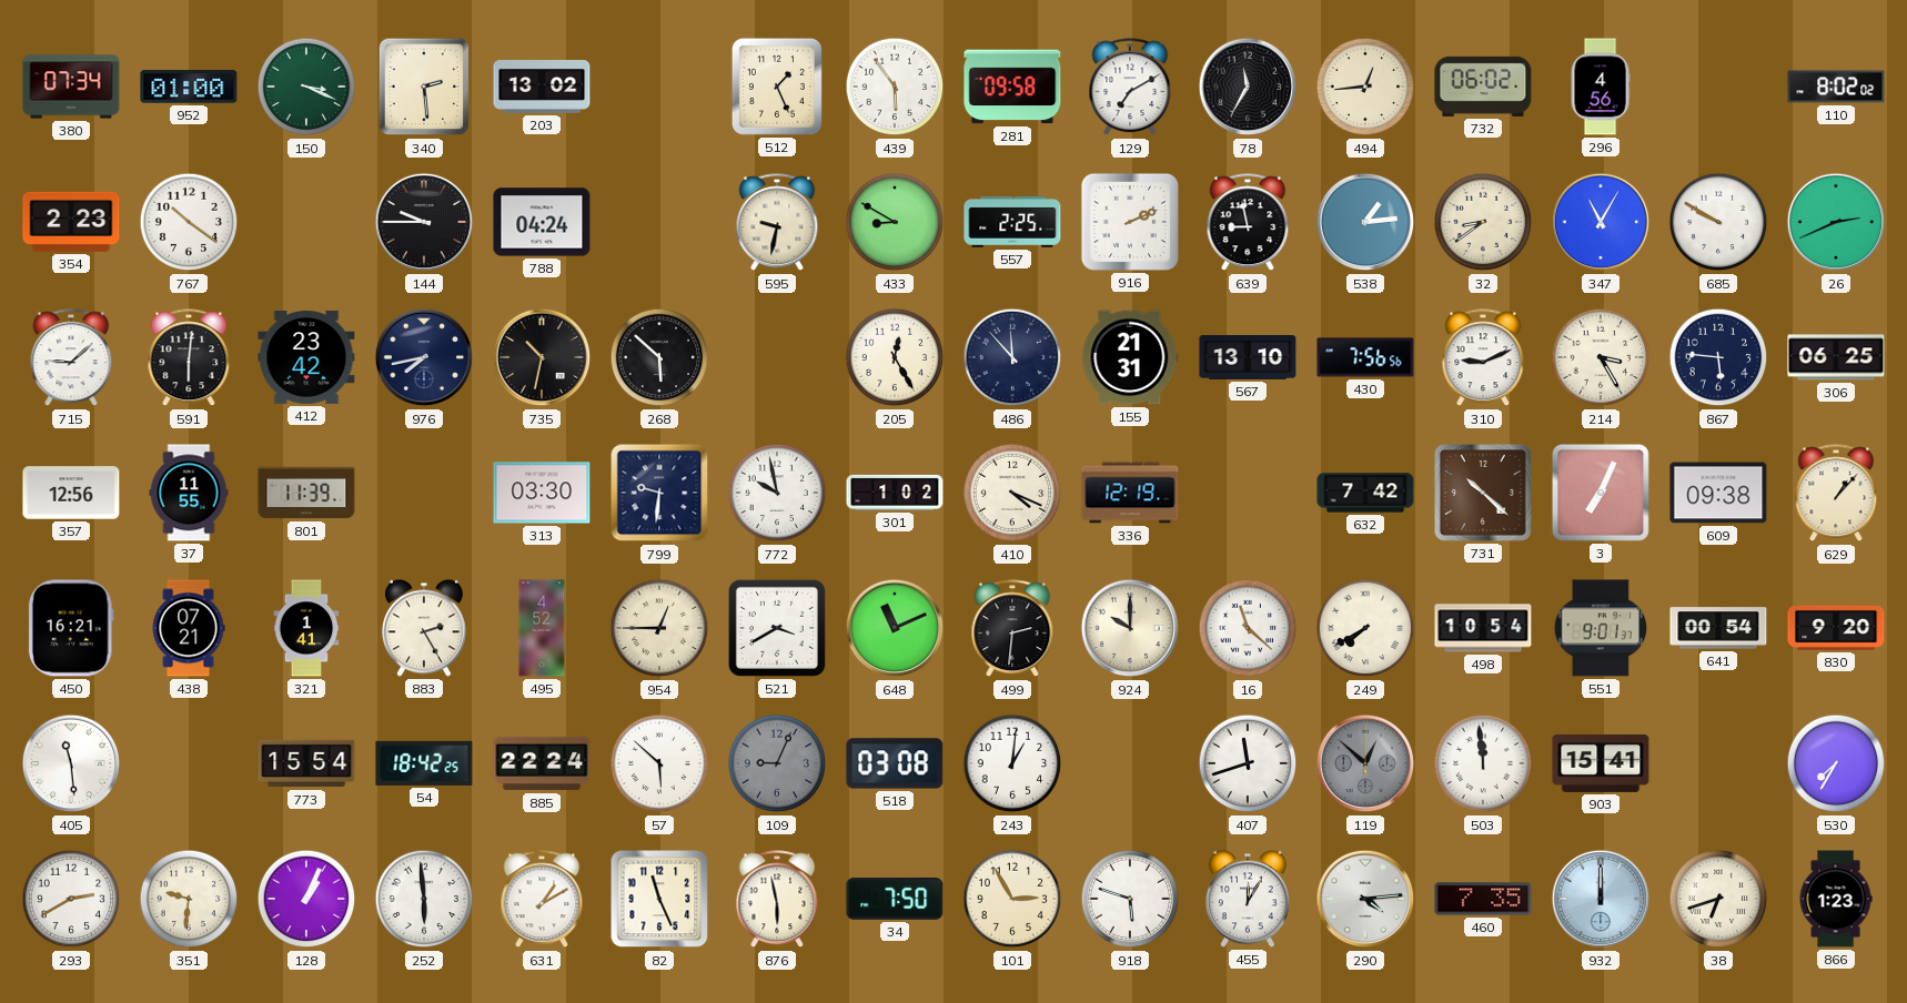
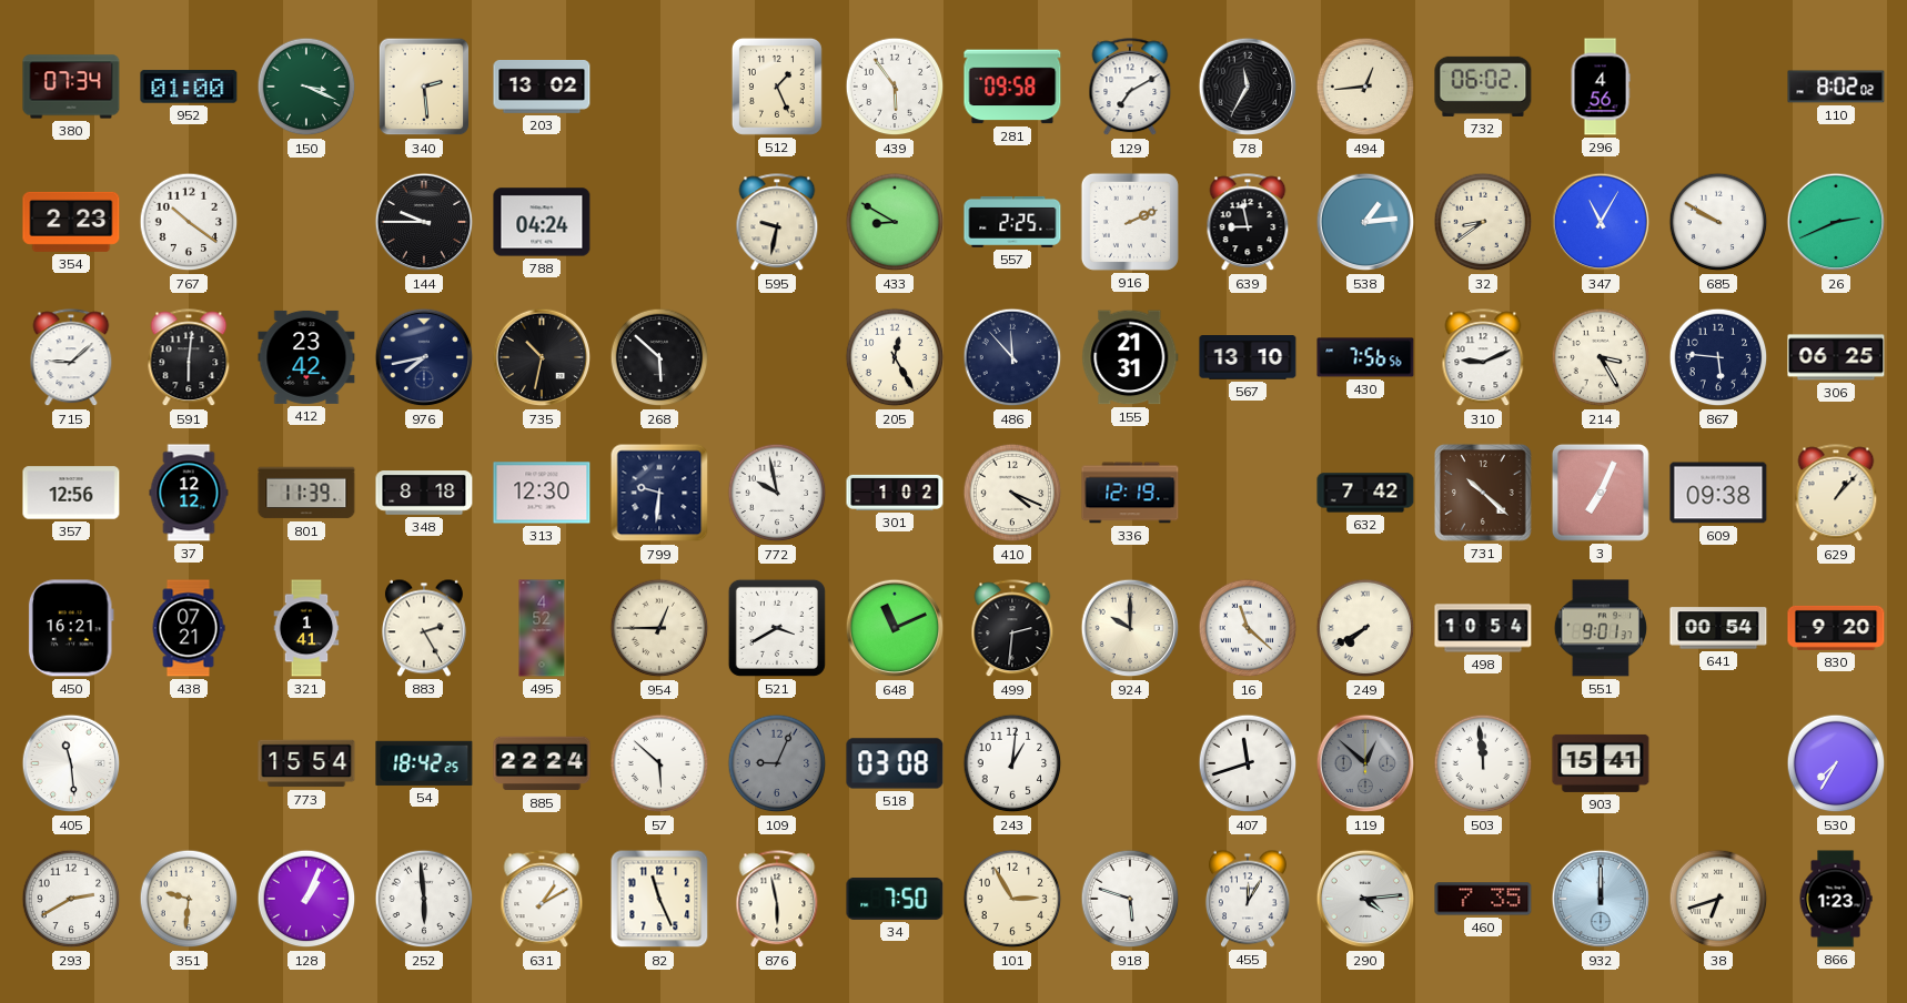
37: 11:55 -> 12:12
348: none -> 8:18
313: 03:30 -> 12:30
